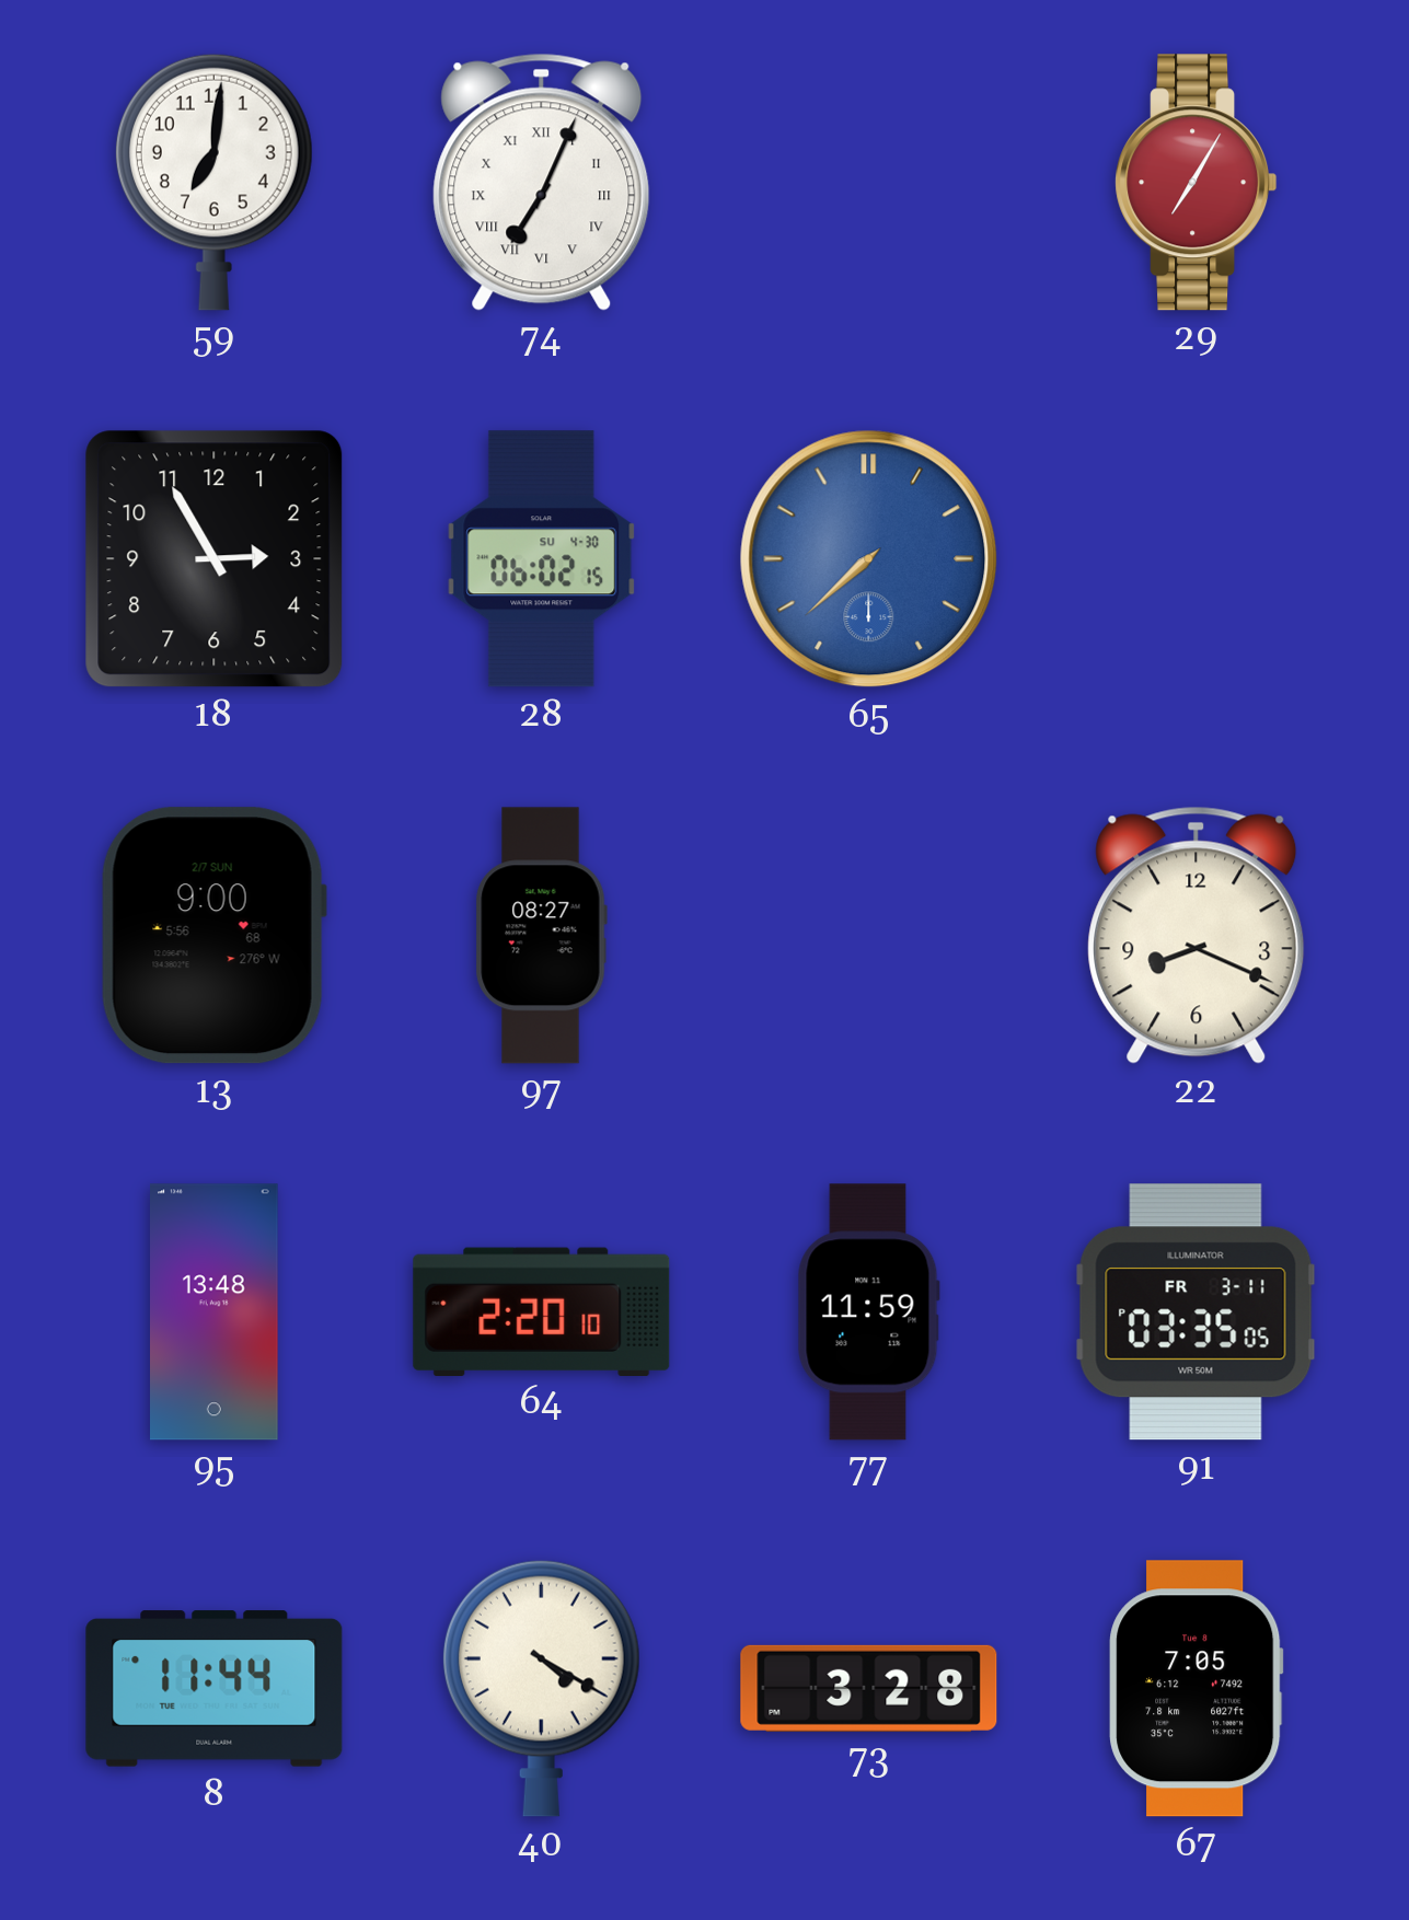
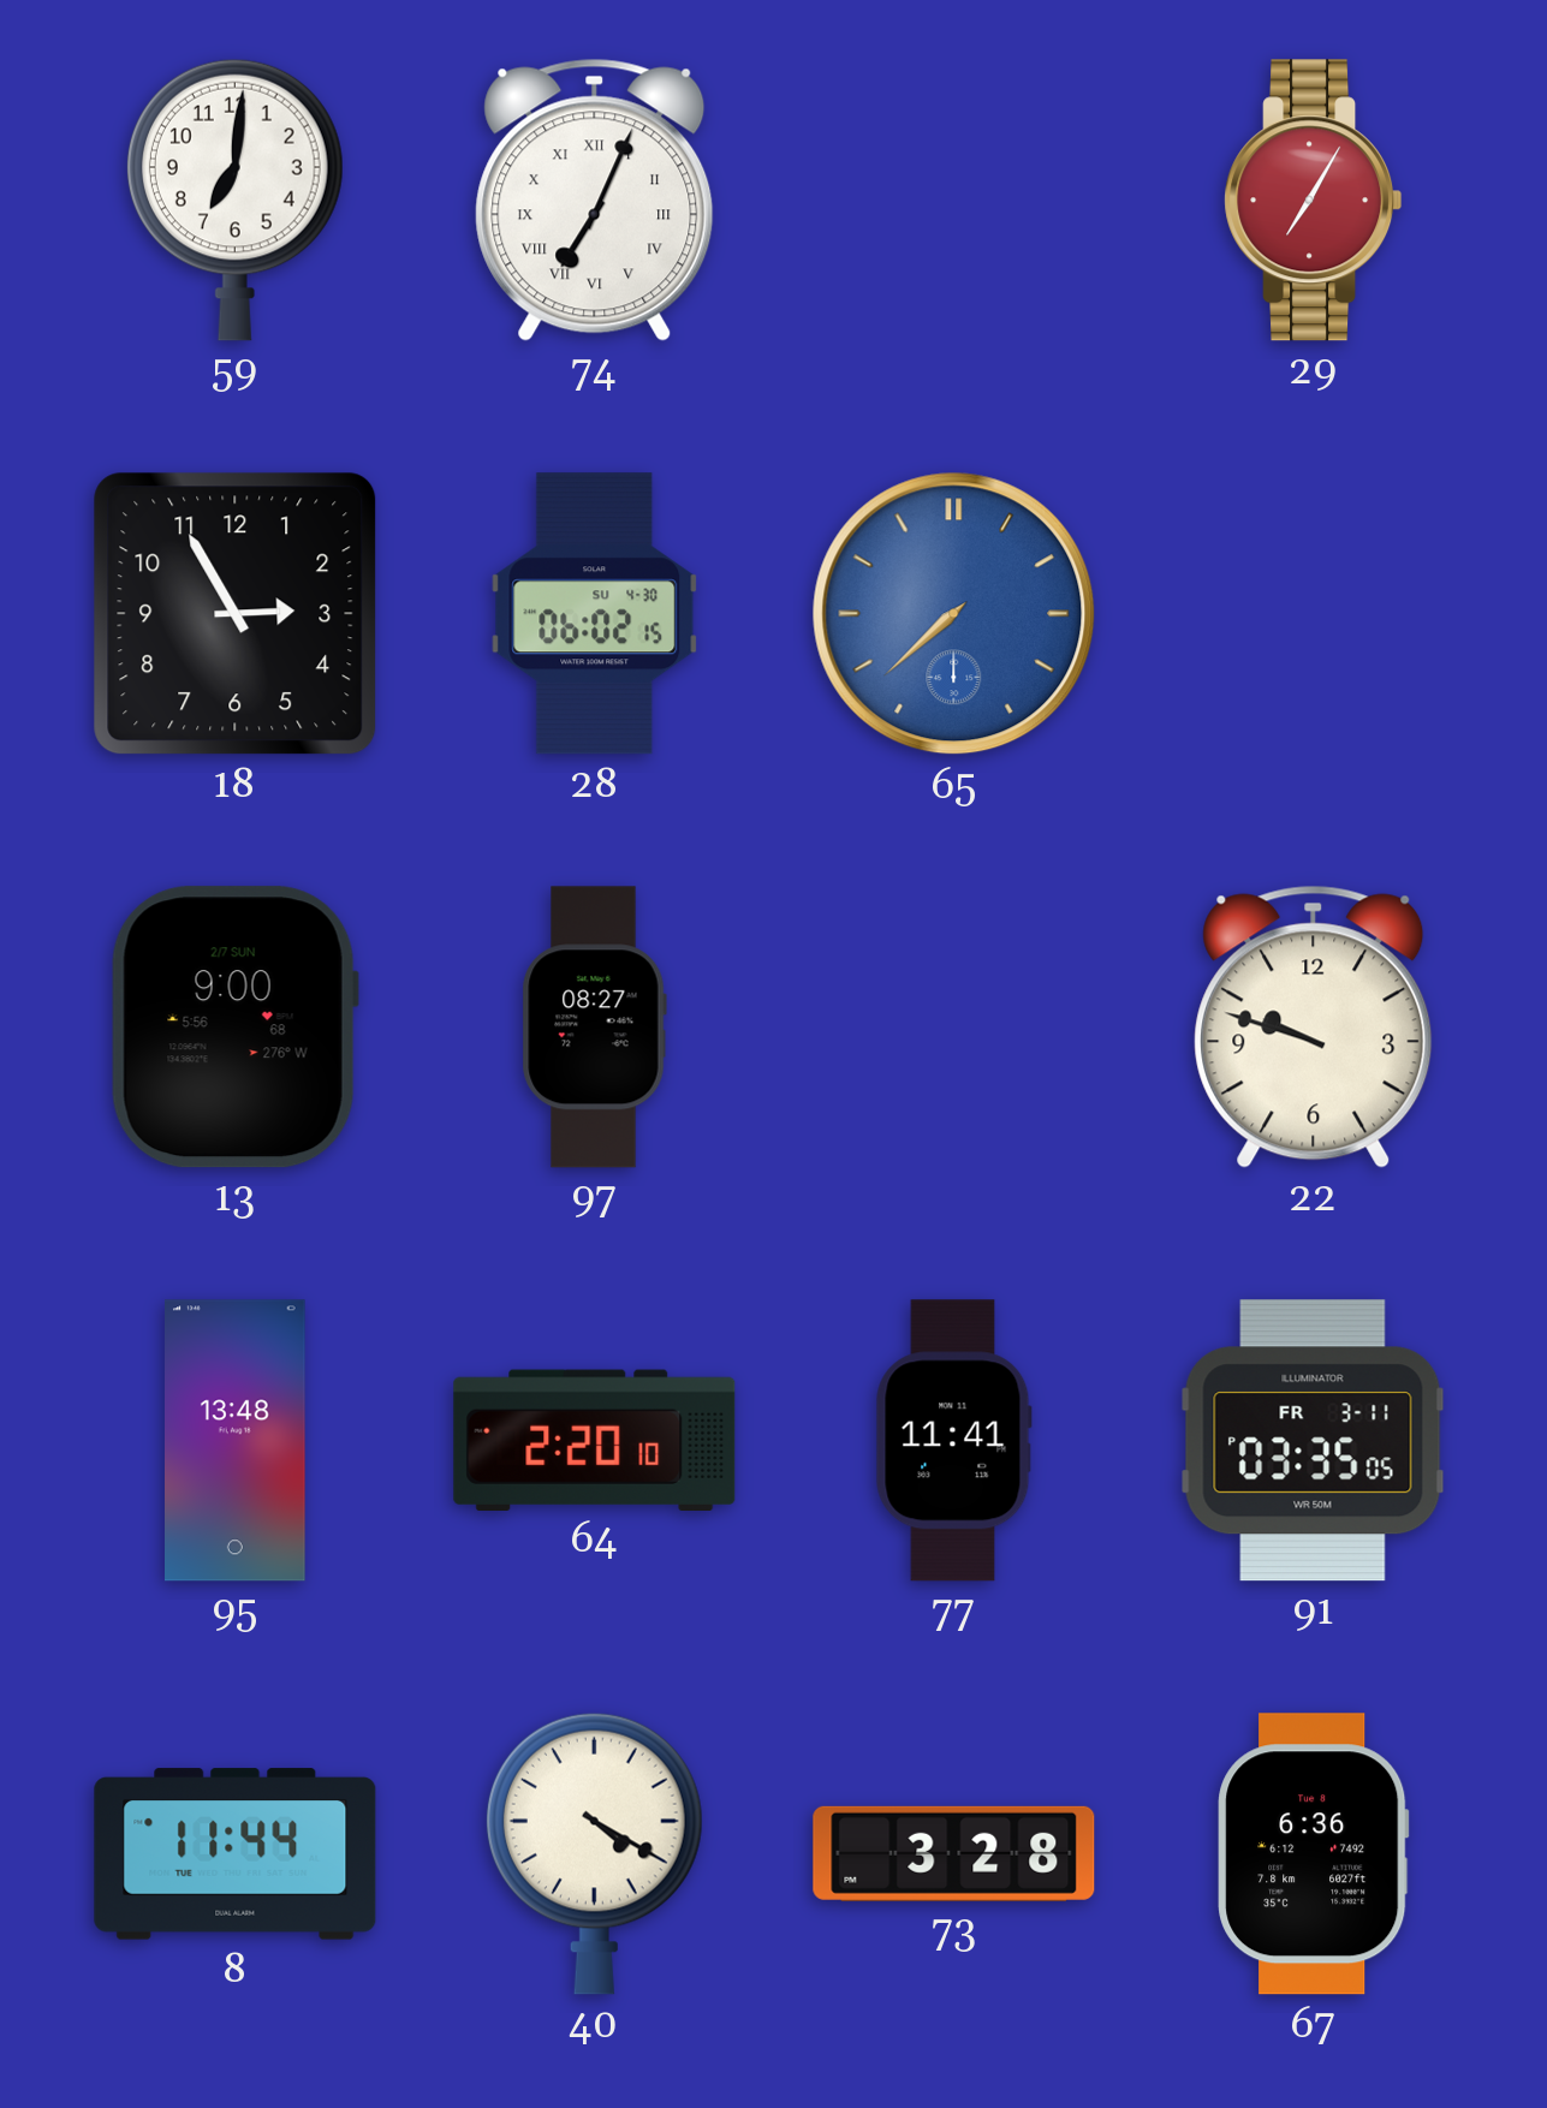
22: 8:19 -> 9:48
77: 11:59 -> 11:41
67: 7:05 -> 6:36
